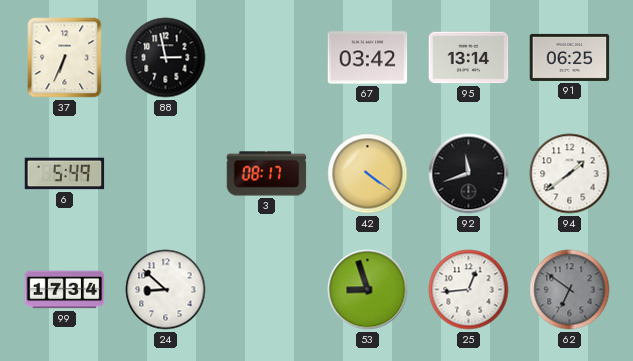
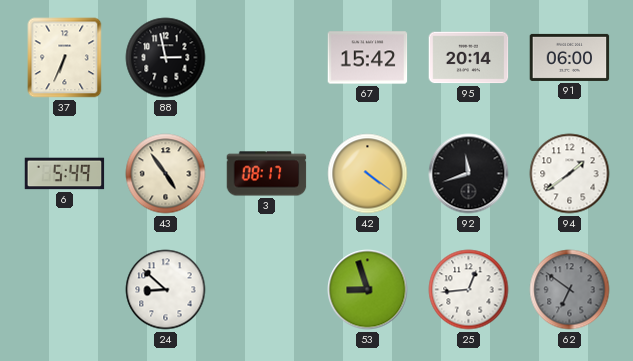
67: 03:42 -> 15:42
95: 13:14 -> 20:14
91: 06:25 -> 06:00
43: none -> 4:54
99: 17:34 -> none
